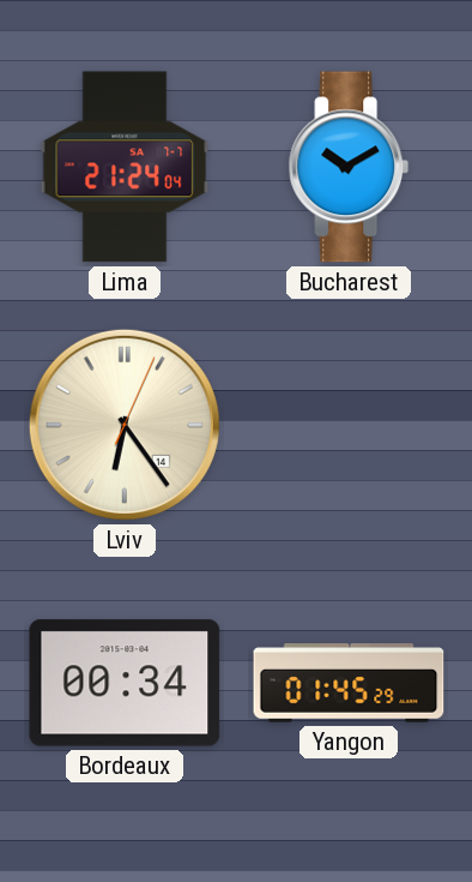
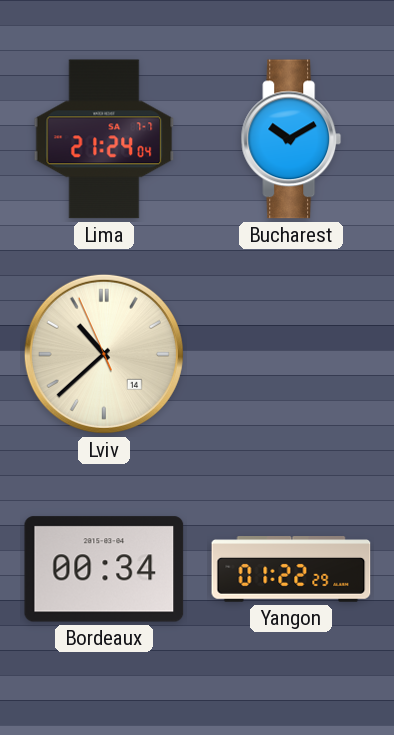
Lviv: 6:24 -> 10:37
Yangon: 01:45 -> 01:22
